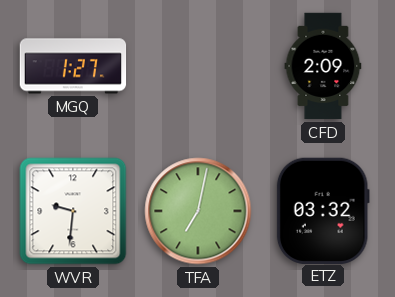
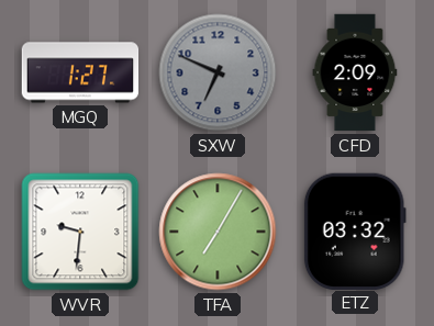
SXW: none -> 6:49
TFA: 7:02 -> 7:05
